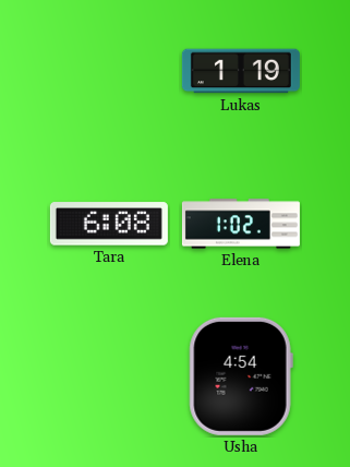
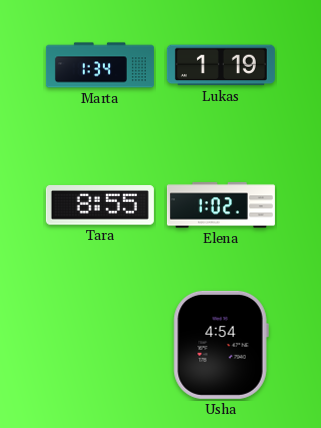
Marta: none -> 1:34
Tara: 6:08 -> 8:55
